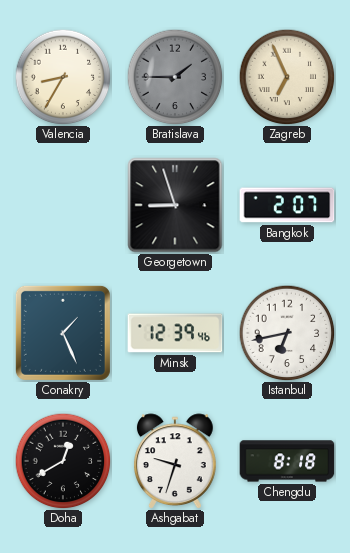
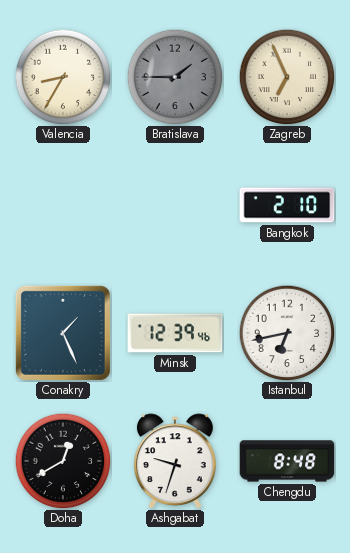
Georgetown: 8:57 -> none
Bangkok: 2:07 -> 2:10
Chengdu: 8:18 -> 8:48
